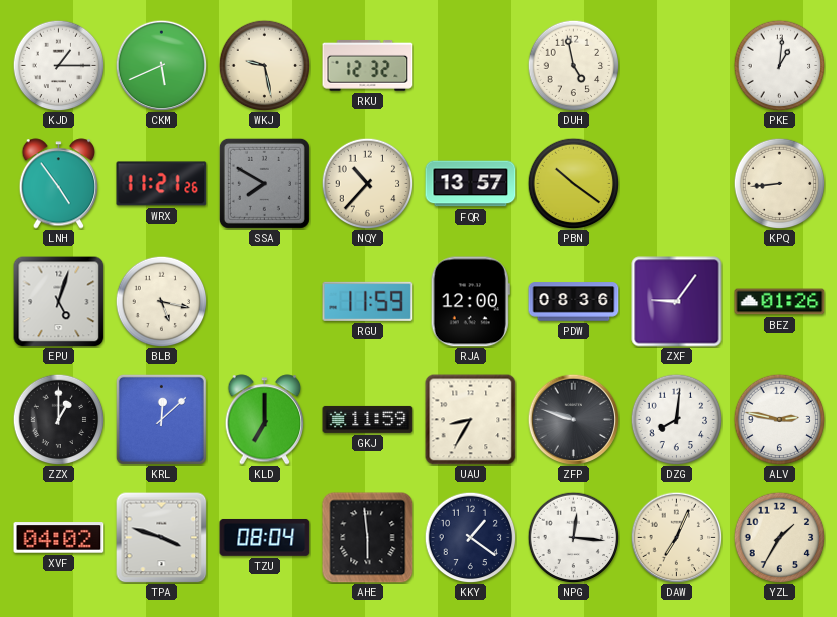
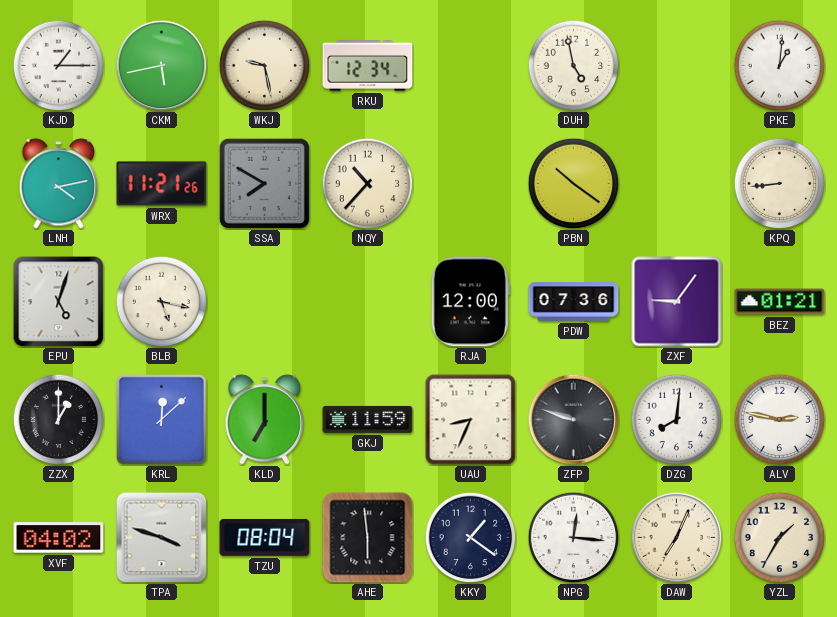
CKM: 5:41 -> 5:43
RKU: 12:32 -> 12:34
LNH: 4:54 -> 4:13
FQR: 13:57 -> none
RGU: 11:59 -> none
PDW: 08:36 -> 07:36
BEZ: 01:26 -> 01:21
UAU: 8:35 -> 8:34
